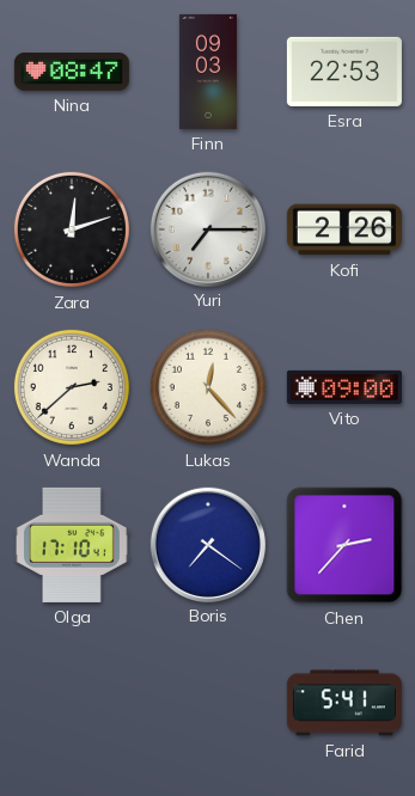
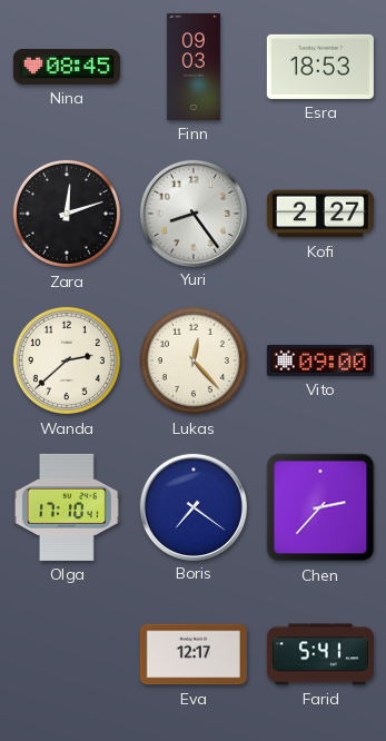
Nina: 08:47 -> 08:45
Esra: 22:53 -> 18:53
Yuri: 7:15 -> 8:24
Kofi: 2:26 -> 2:27
Eva: none -> 12:17
